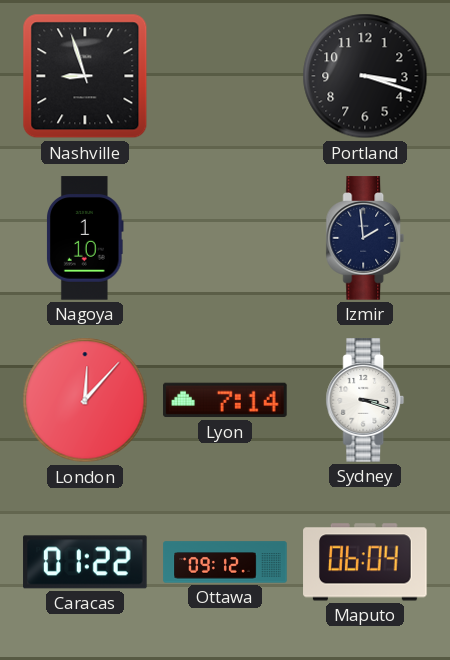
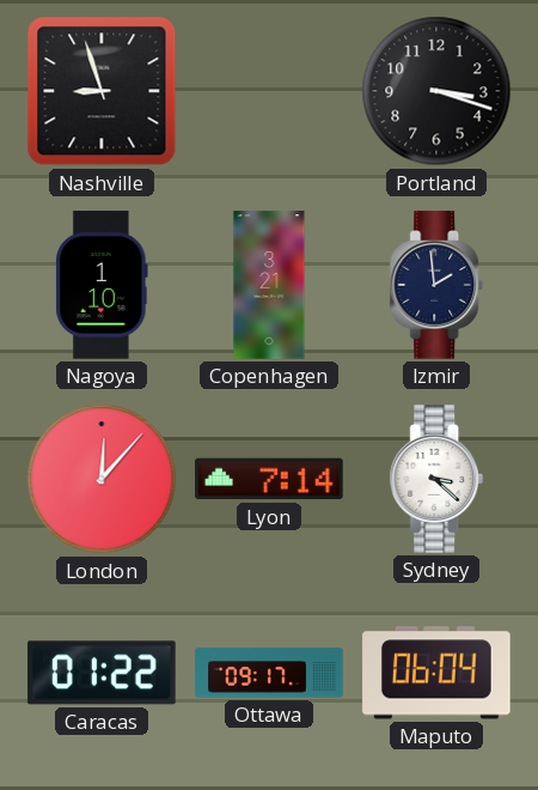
Copenhagen: none -> 3:21
Sydney: 3:18 -> 3:22
Ottawa: 09:12 -> 09:17
